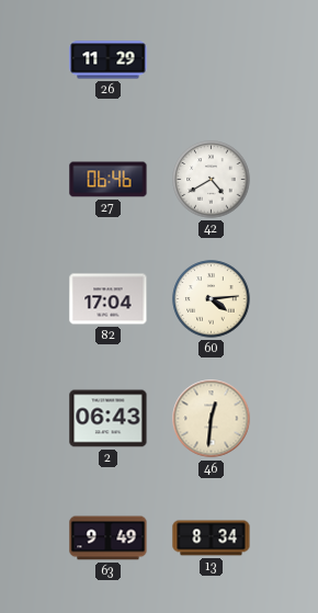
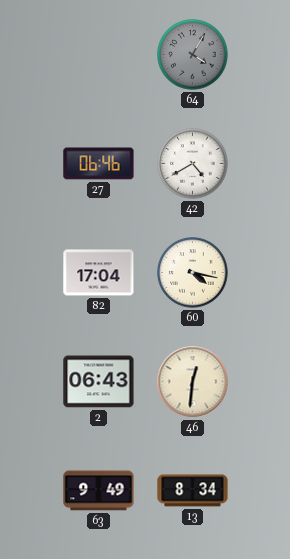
26: 11:29 -> none
64: none -> 4:05
60: 4:14 -> 4:17
